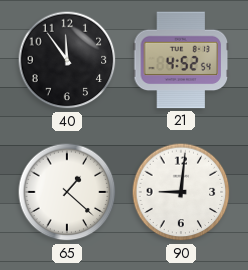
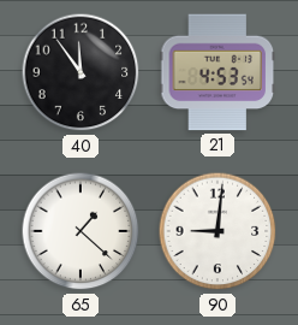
21: 4:52 -> 4:53
